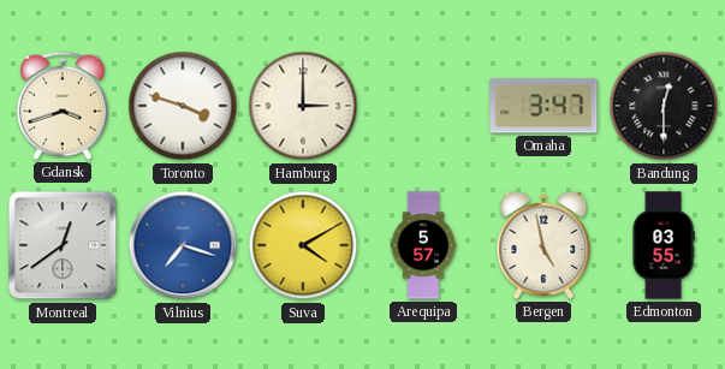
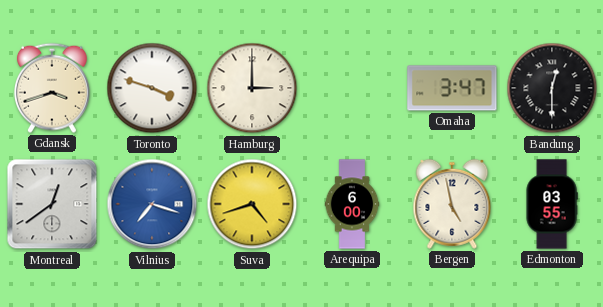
Suva: 4:10 -> 4:42
Arequipa: 5:57 -> 6:00
